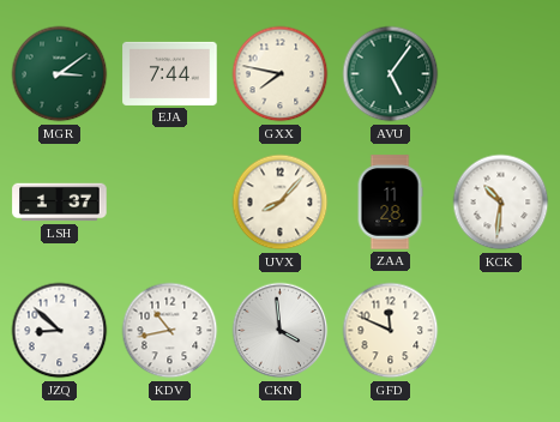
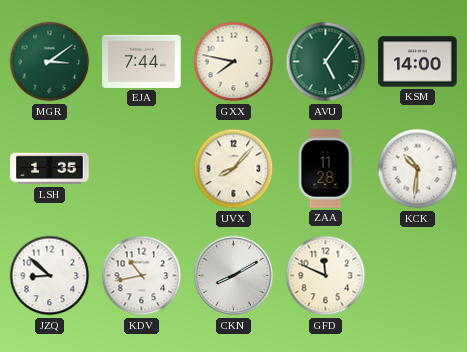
KSM: none -> 14:00
LSH: 1:37 -> 1:35
CKN: 3:59 -> 8:10
